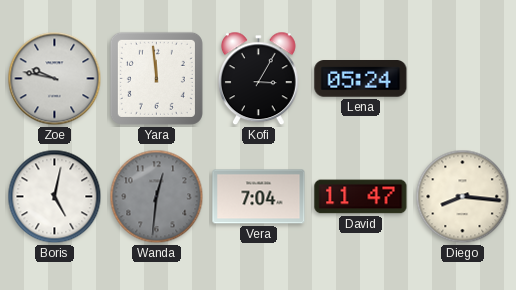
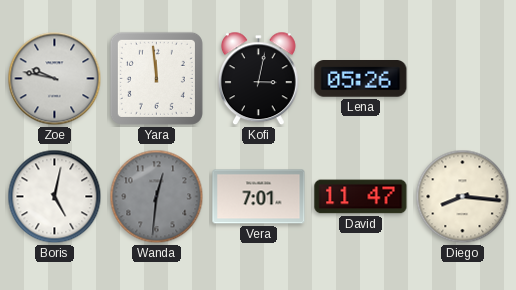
Kofi: 3:05 -> 3:02
Lena: 05:24 -> 05:26
Vera: 7:04 -> 7:01
